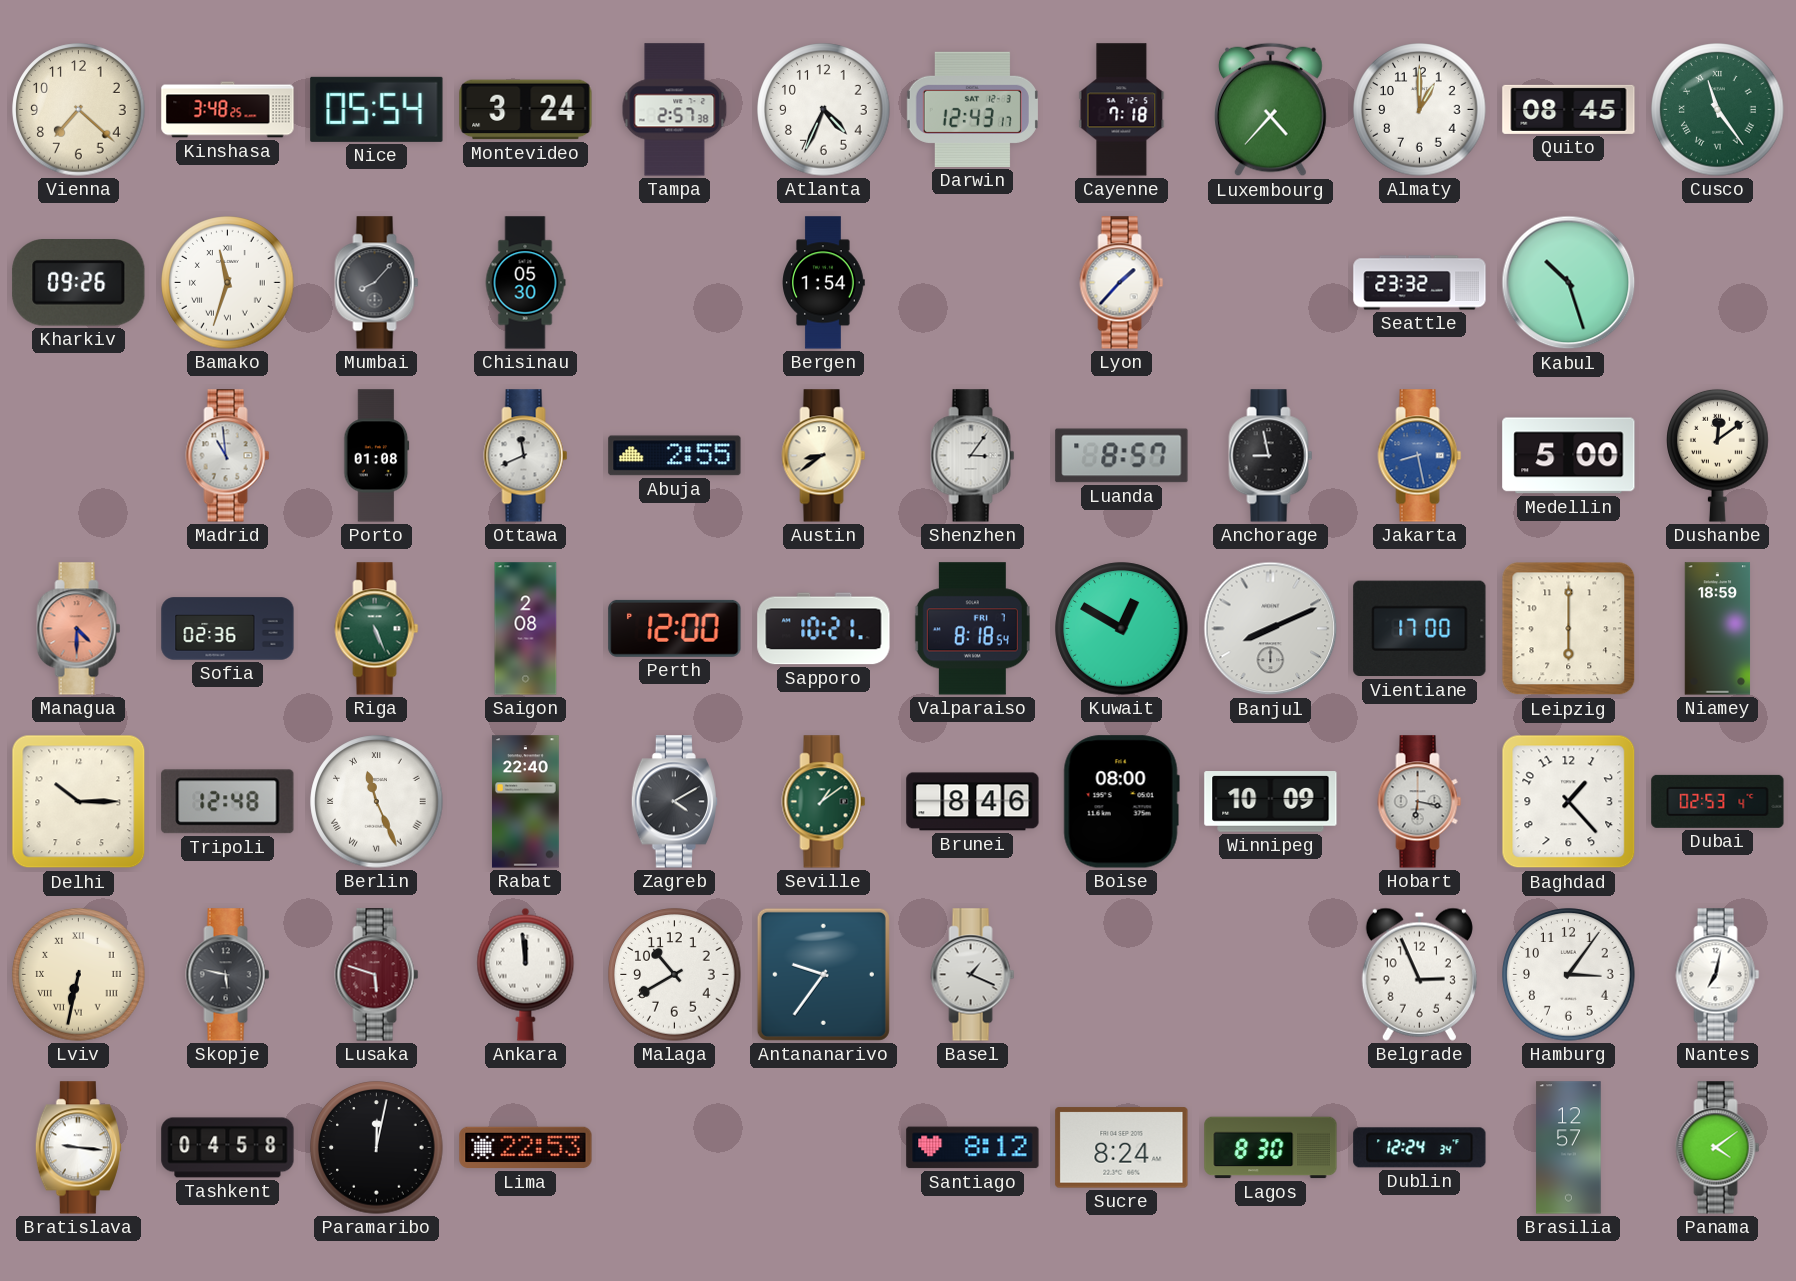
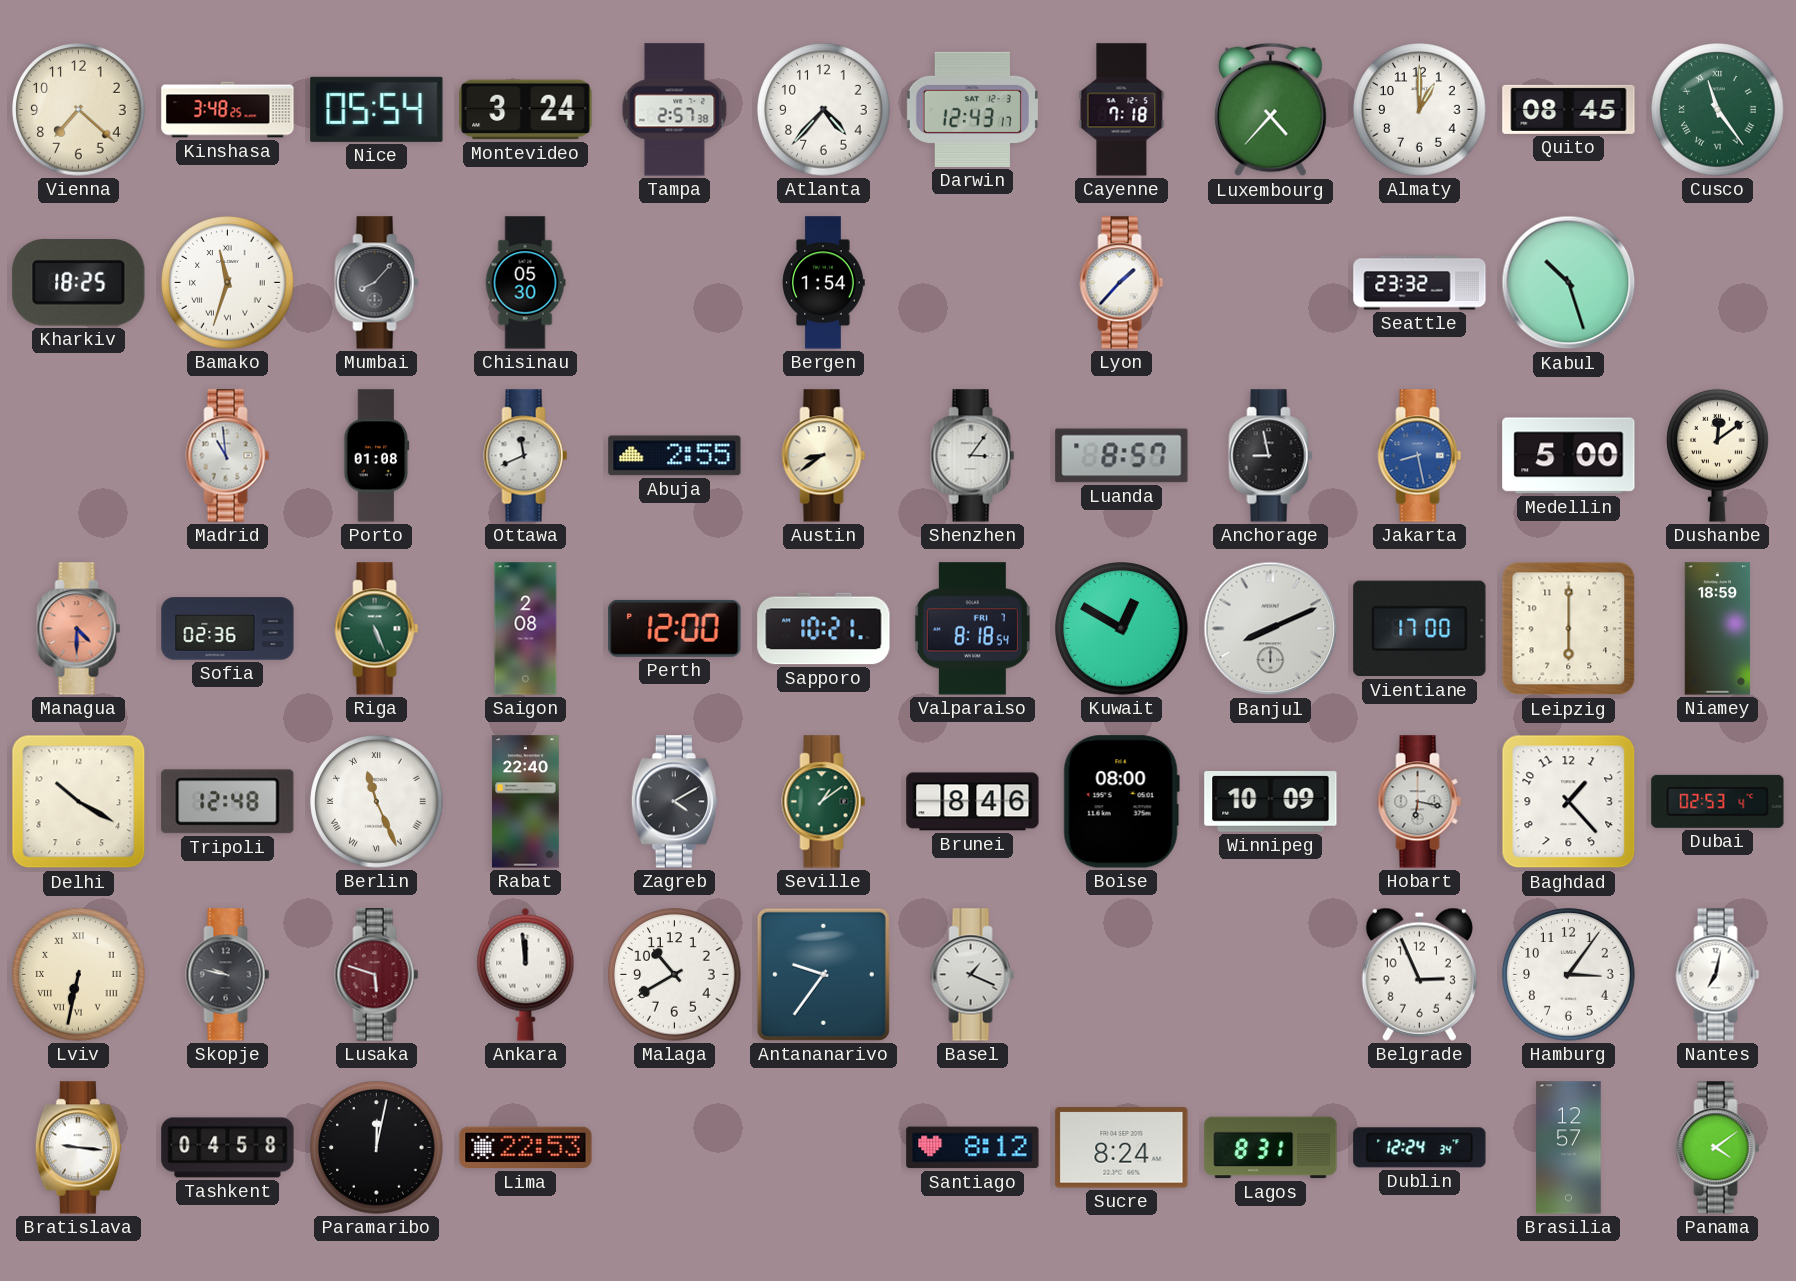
Atlanta: 4:34 -> 4:37
Kharkiv: 09:26 -> 18:25
Delhi: 10:15 -> 10:20
Skopje: 5:47 -> 9:47
Lagos: 8:30 -> 8:31
